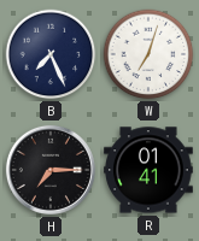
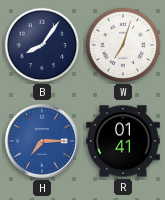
B: 7:26 -> 8:06
H dial: black -> blue
